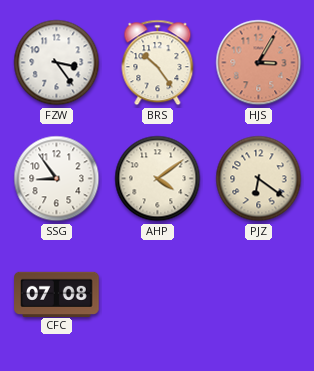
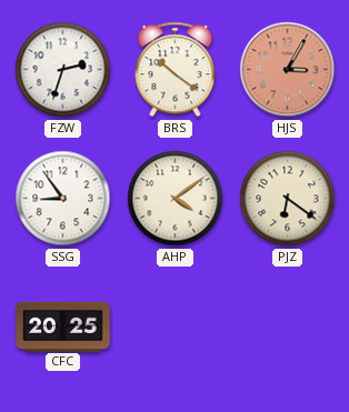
FZW: 3:24 -> 2:33
BRS: 10:24 -> 10:21
CFC: 07:08 -> 20:25
